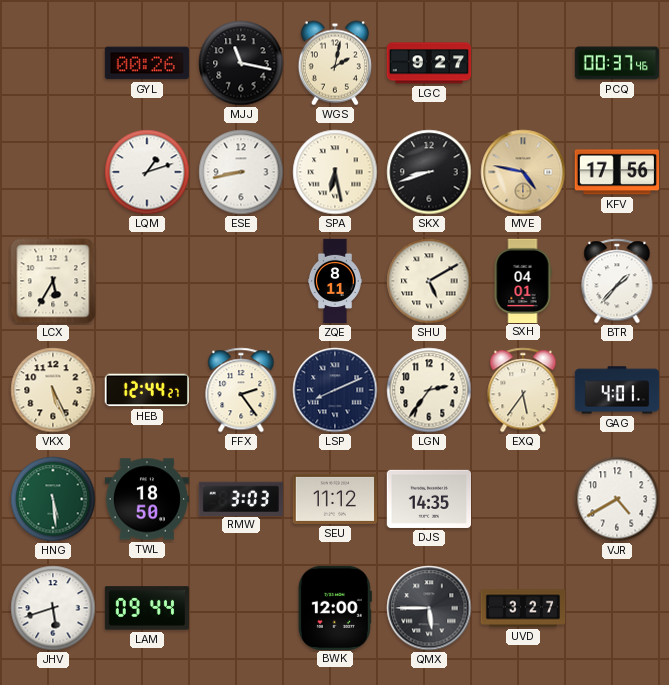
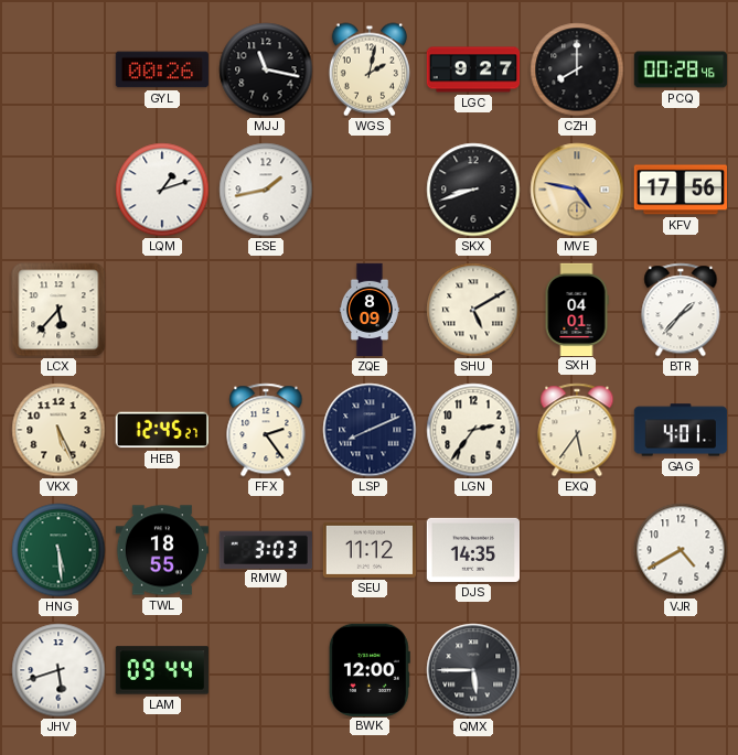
CZH: none -> 8:00
PCQ: 00:37 -> 00:28
ESE: 8:43 -> 1:43
SPA: 6:28 -> none
LCX: 5:35 -> 5:37
ZQE: 8:11 -> 8:09
HEB: 12:44 -> 12:45
TWL: 18:50 -> 18:55
UVD: 3:27 -> none
